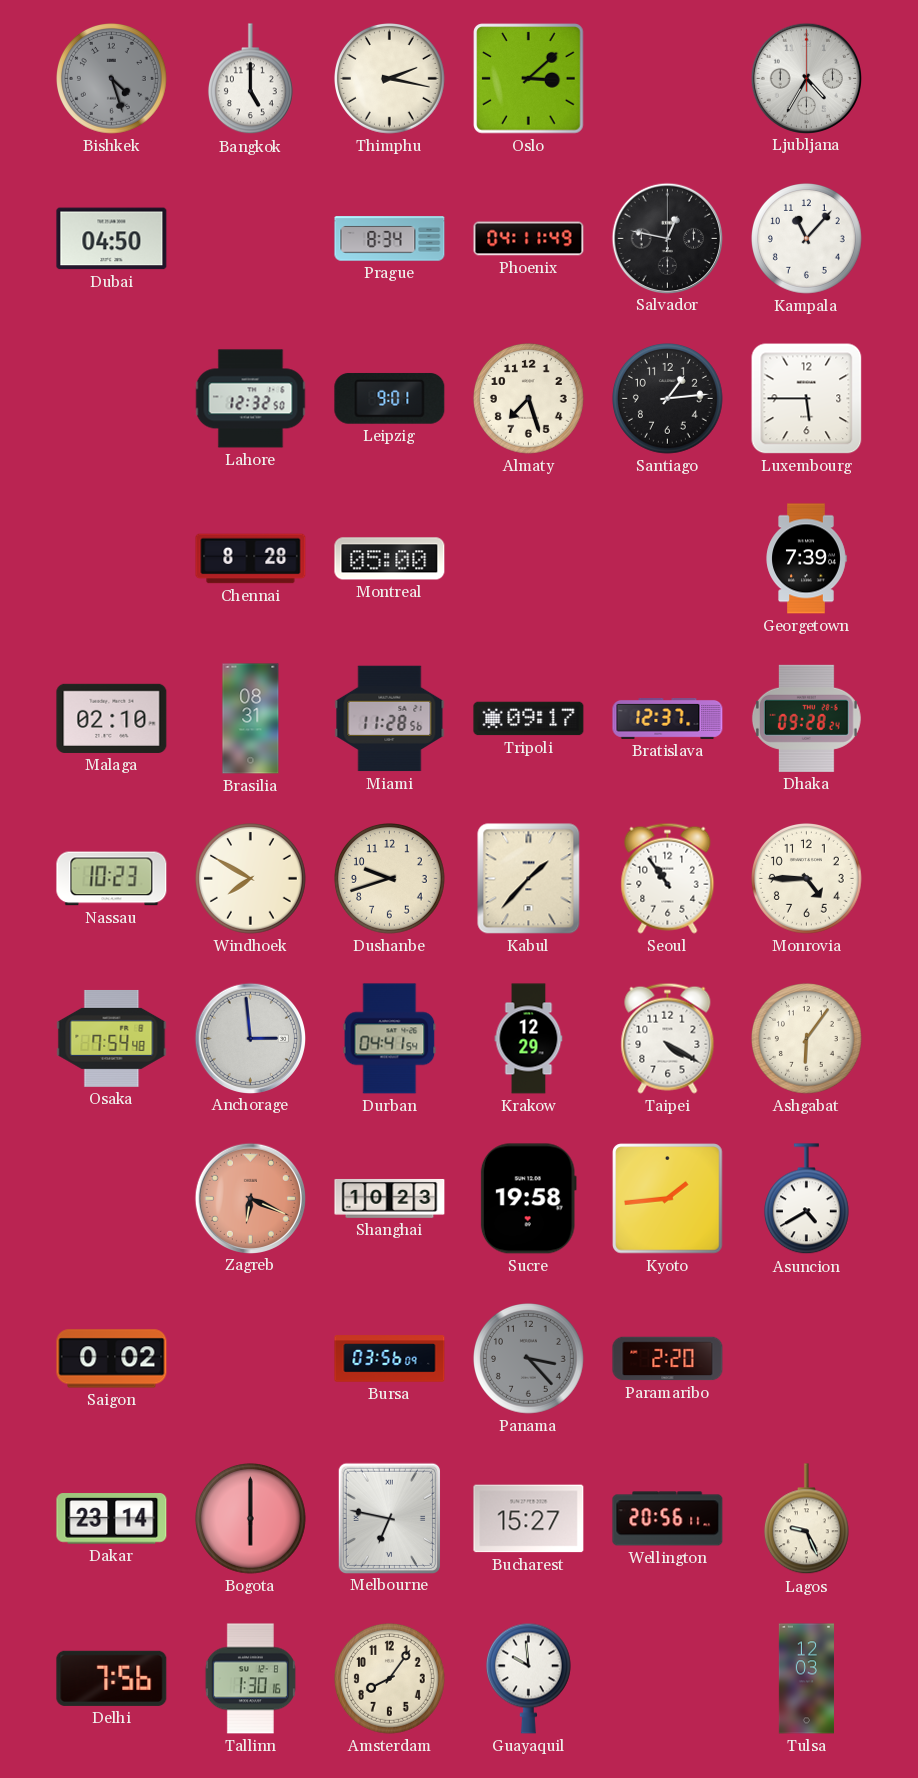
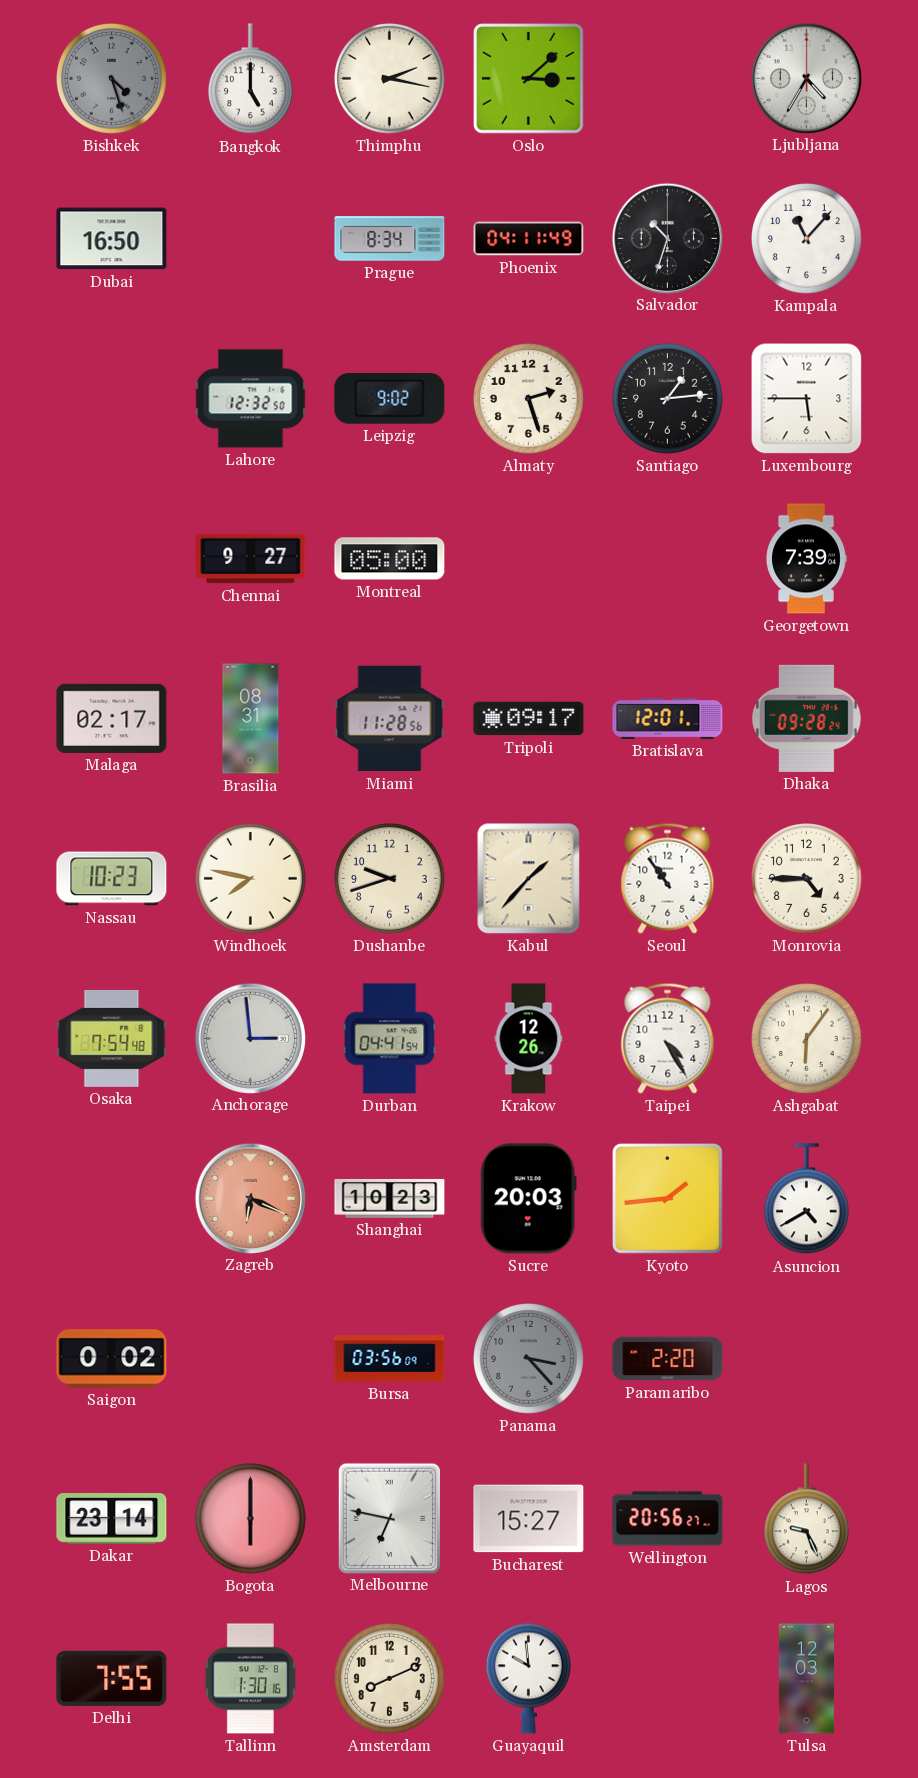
Dubai: 04:50 -> 16:50
Salvador: 12:47 -> 10:33
Leipzig: 9:01 -> 9:02
Almaty: 7:27 -> 2:27
Chennai: 8:28 -> 9:27
Malaga: 02:10 -> 02:17
Bratislava: 12:37 -> 12:01
Windhoek: 7:50 -> 7:47
Krakow: 12:29 -> 12:26
Taipei: 4:20 -> 4:25
Sucre: 19:58 -> 20:03
Wellington: 20:56:11 -> 20:56:27
Delhi: 7:56 -> 7:55
Amsterdam: 8:06 -> 8:11
